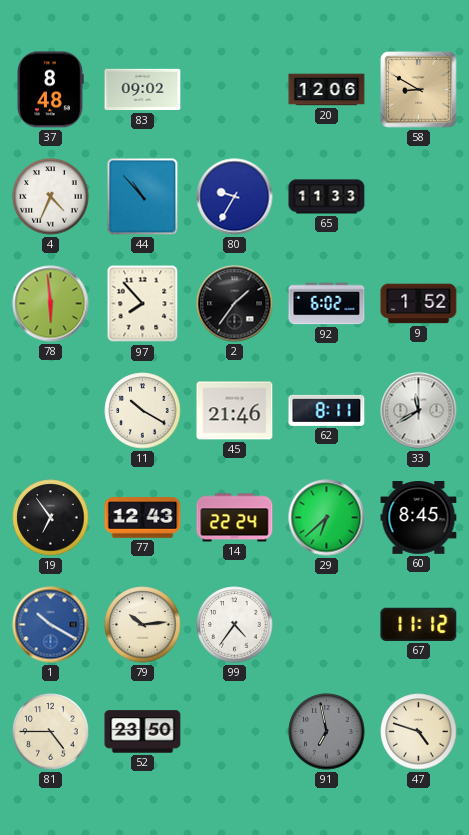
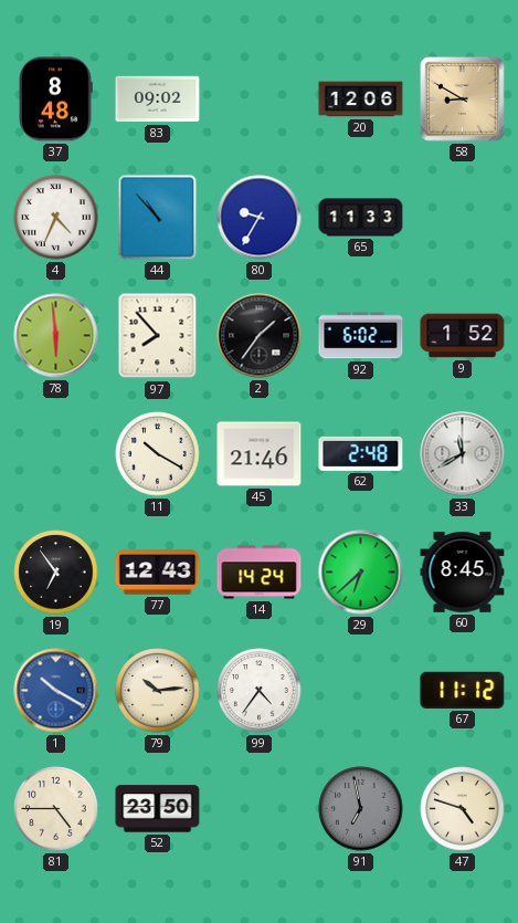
62: 8:11 -> 2:48
14: 22:24 -> 14:24
